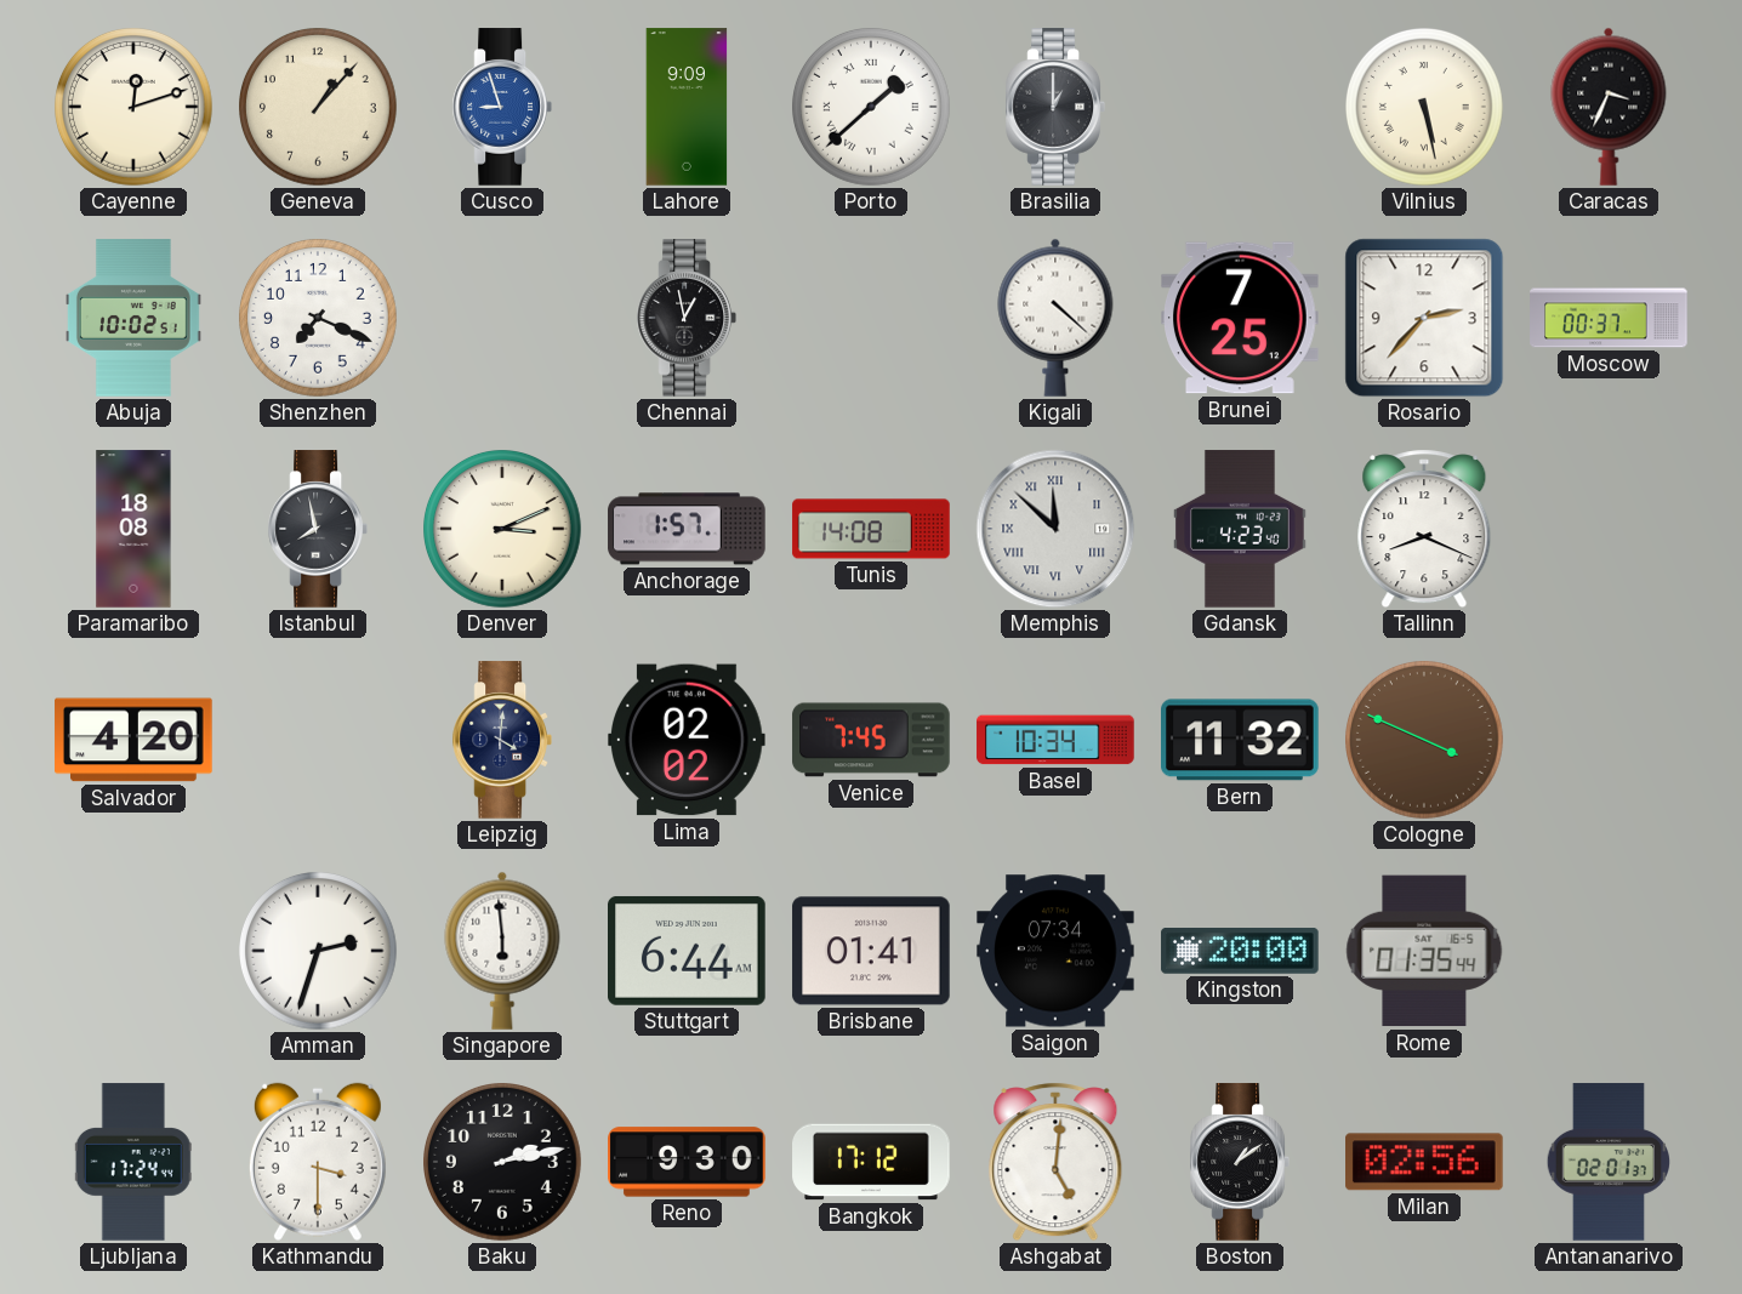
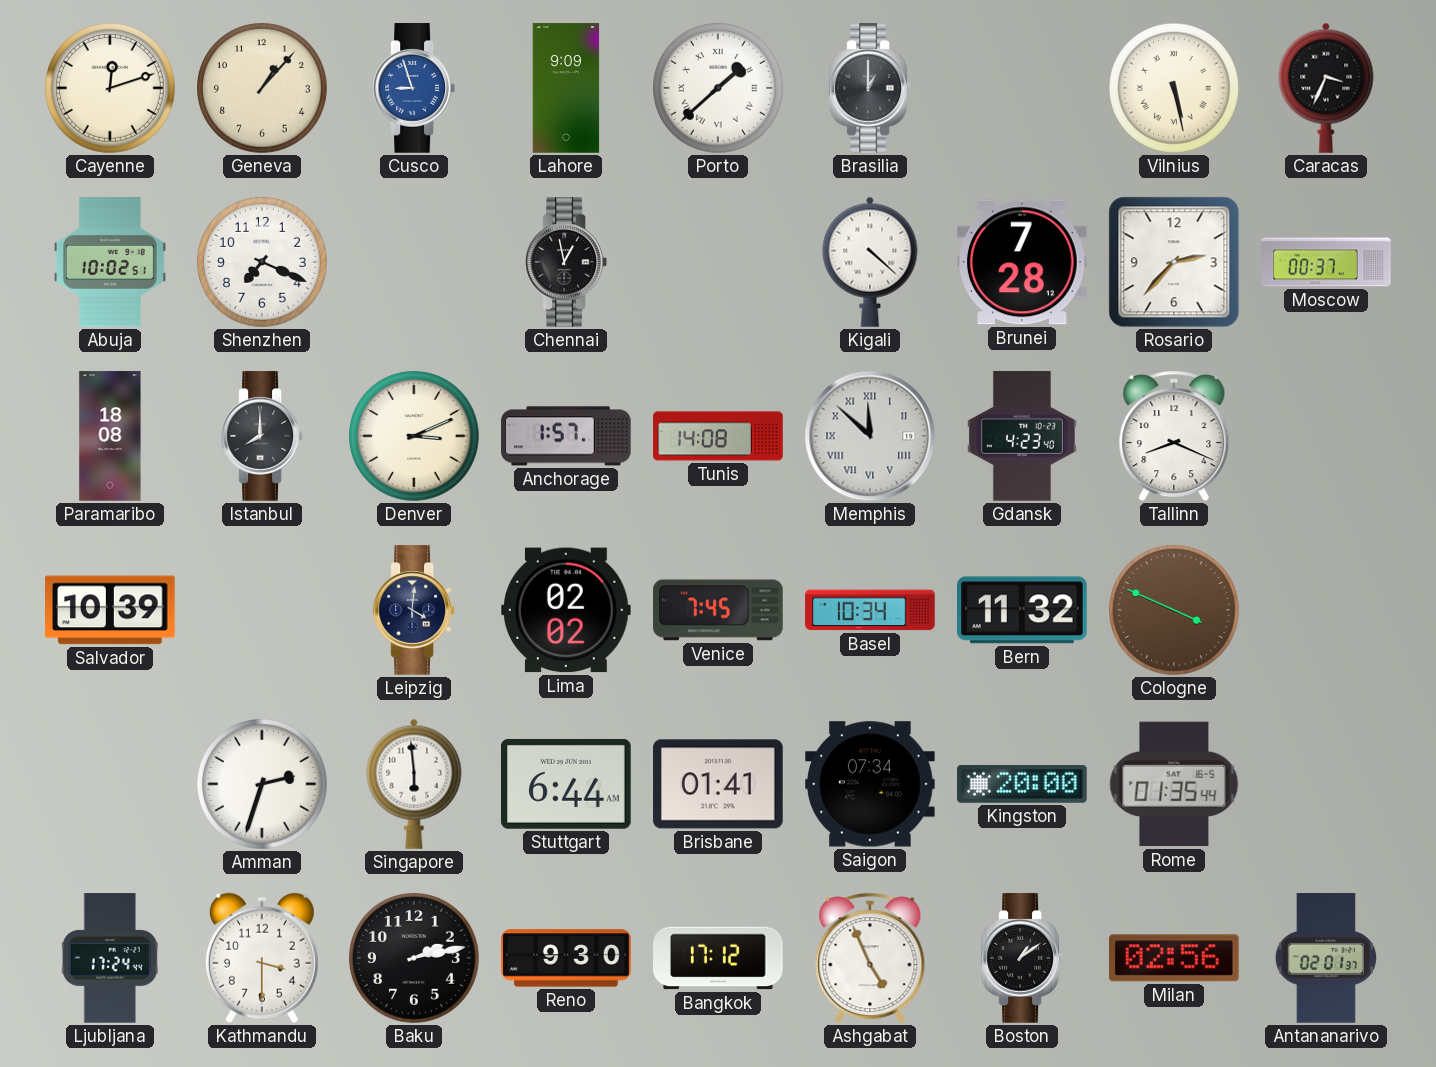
Brunei: 7:25 -> 7:28
Istanbul: 7:58 -> 8:00
Salvador: 4:20 -> 10:39
Ashgabat: 5:01 -> 4:56
